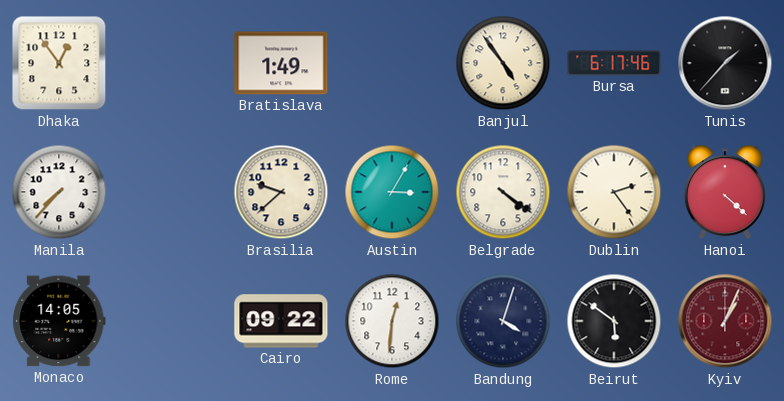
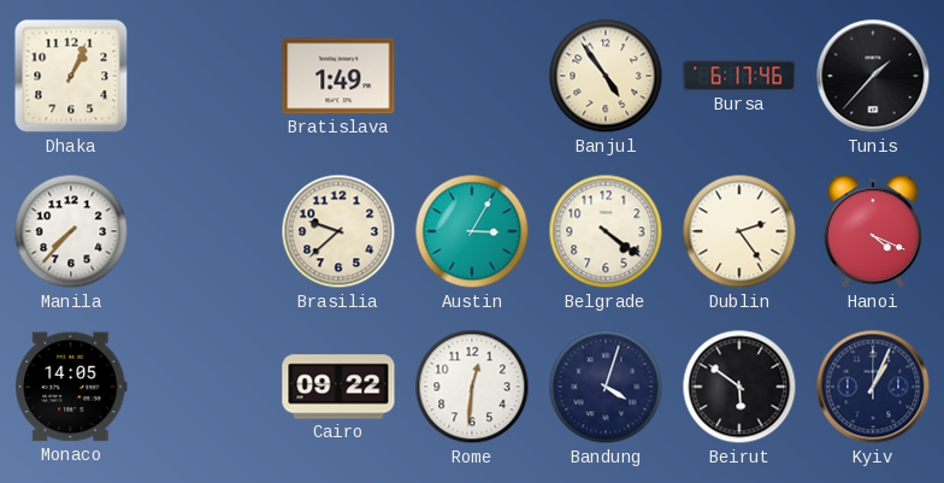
Dhaka: 12:54 -> 1:04
Hanoi: 4:22 -> 4:19
Kyiv dial: burgundy -> navy
